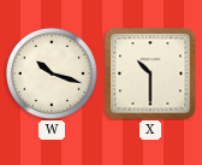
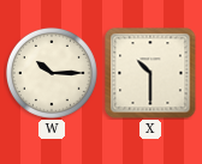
W: 10:18 -> 10:15
